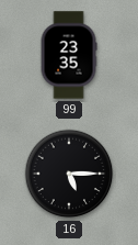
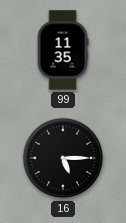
99: 23:35 -> 11:35
